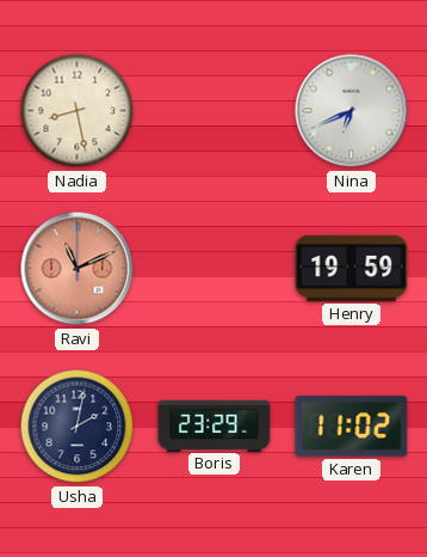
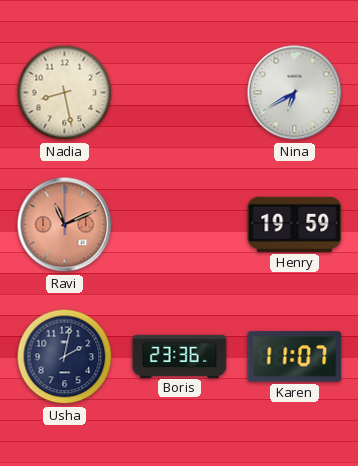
Nina: 6:41 -> 6:40
Boris: 23:29 -> 23:36
Karen: 11:02 -> 11:07
